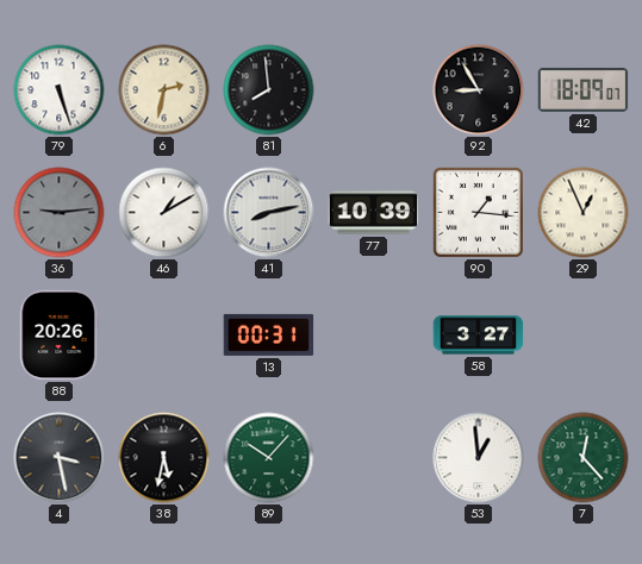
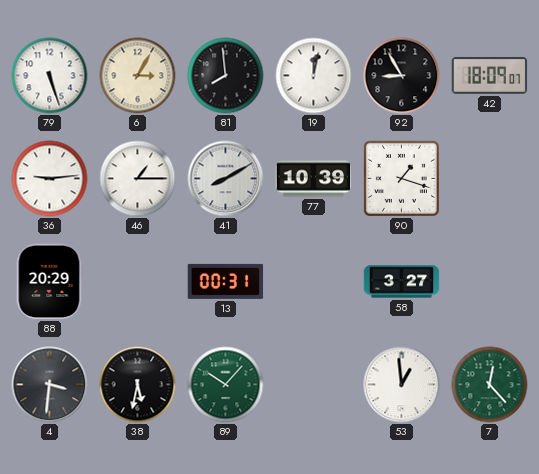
6: 2:32 -> 3:05
19: none -> 12:02
36 dial: grey -> white
46: 1:10 -> 1:15
41: 8:13 -> 8:10
90: 1:16 -> 1:18
29: 12:56 -> none
88: 20:26 -> 20:29
4: 3:28 -> 3:31
